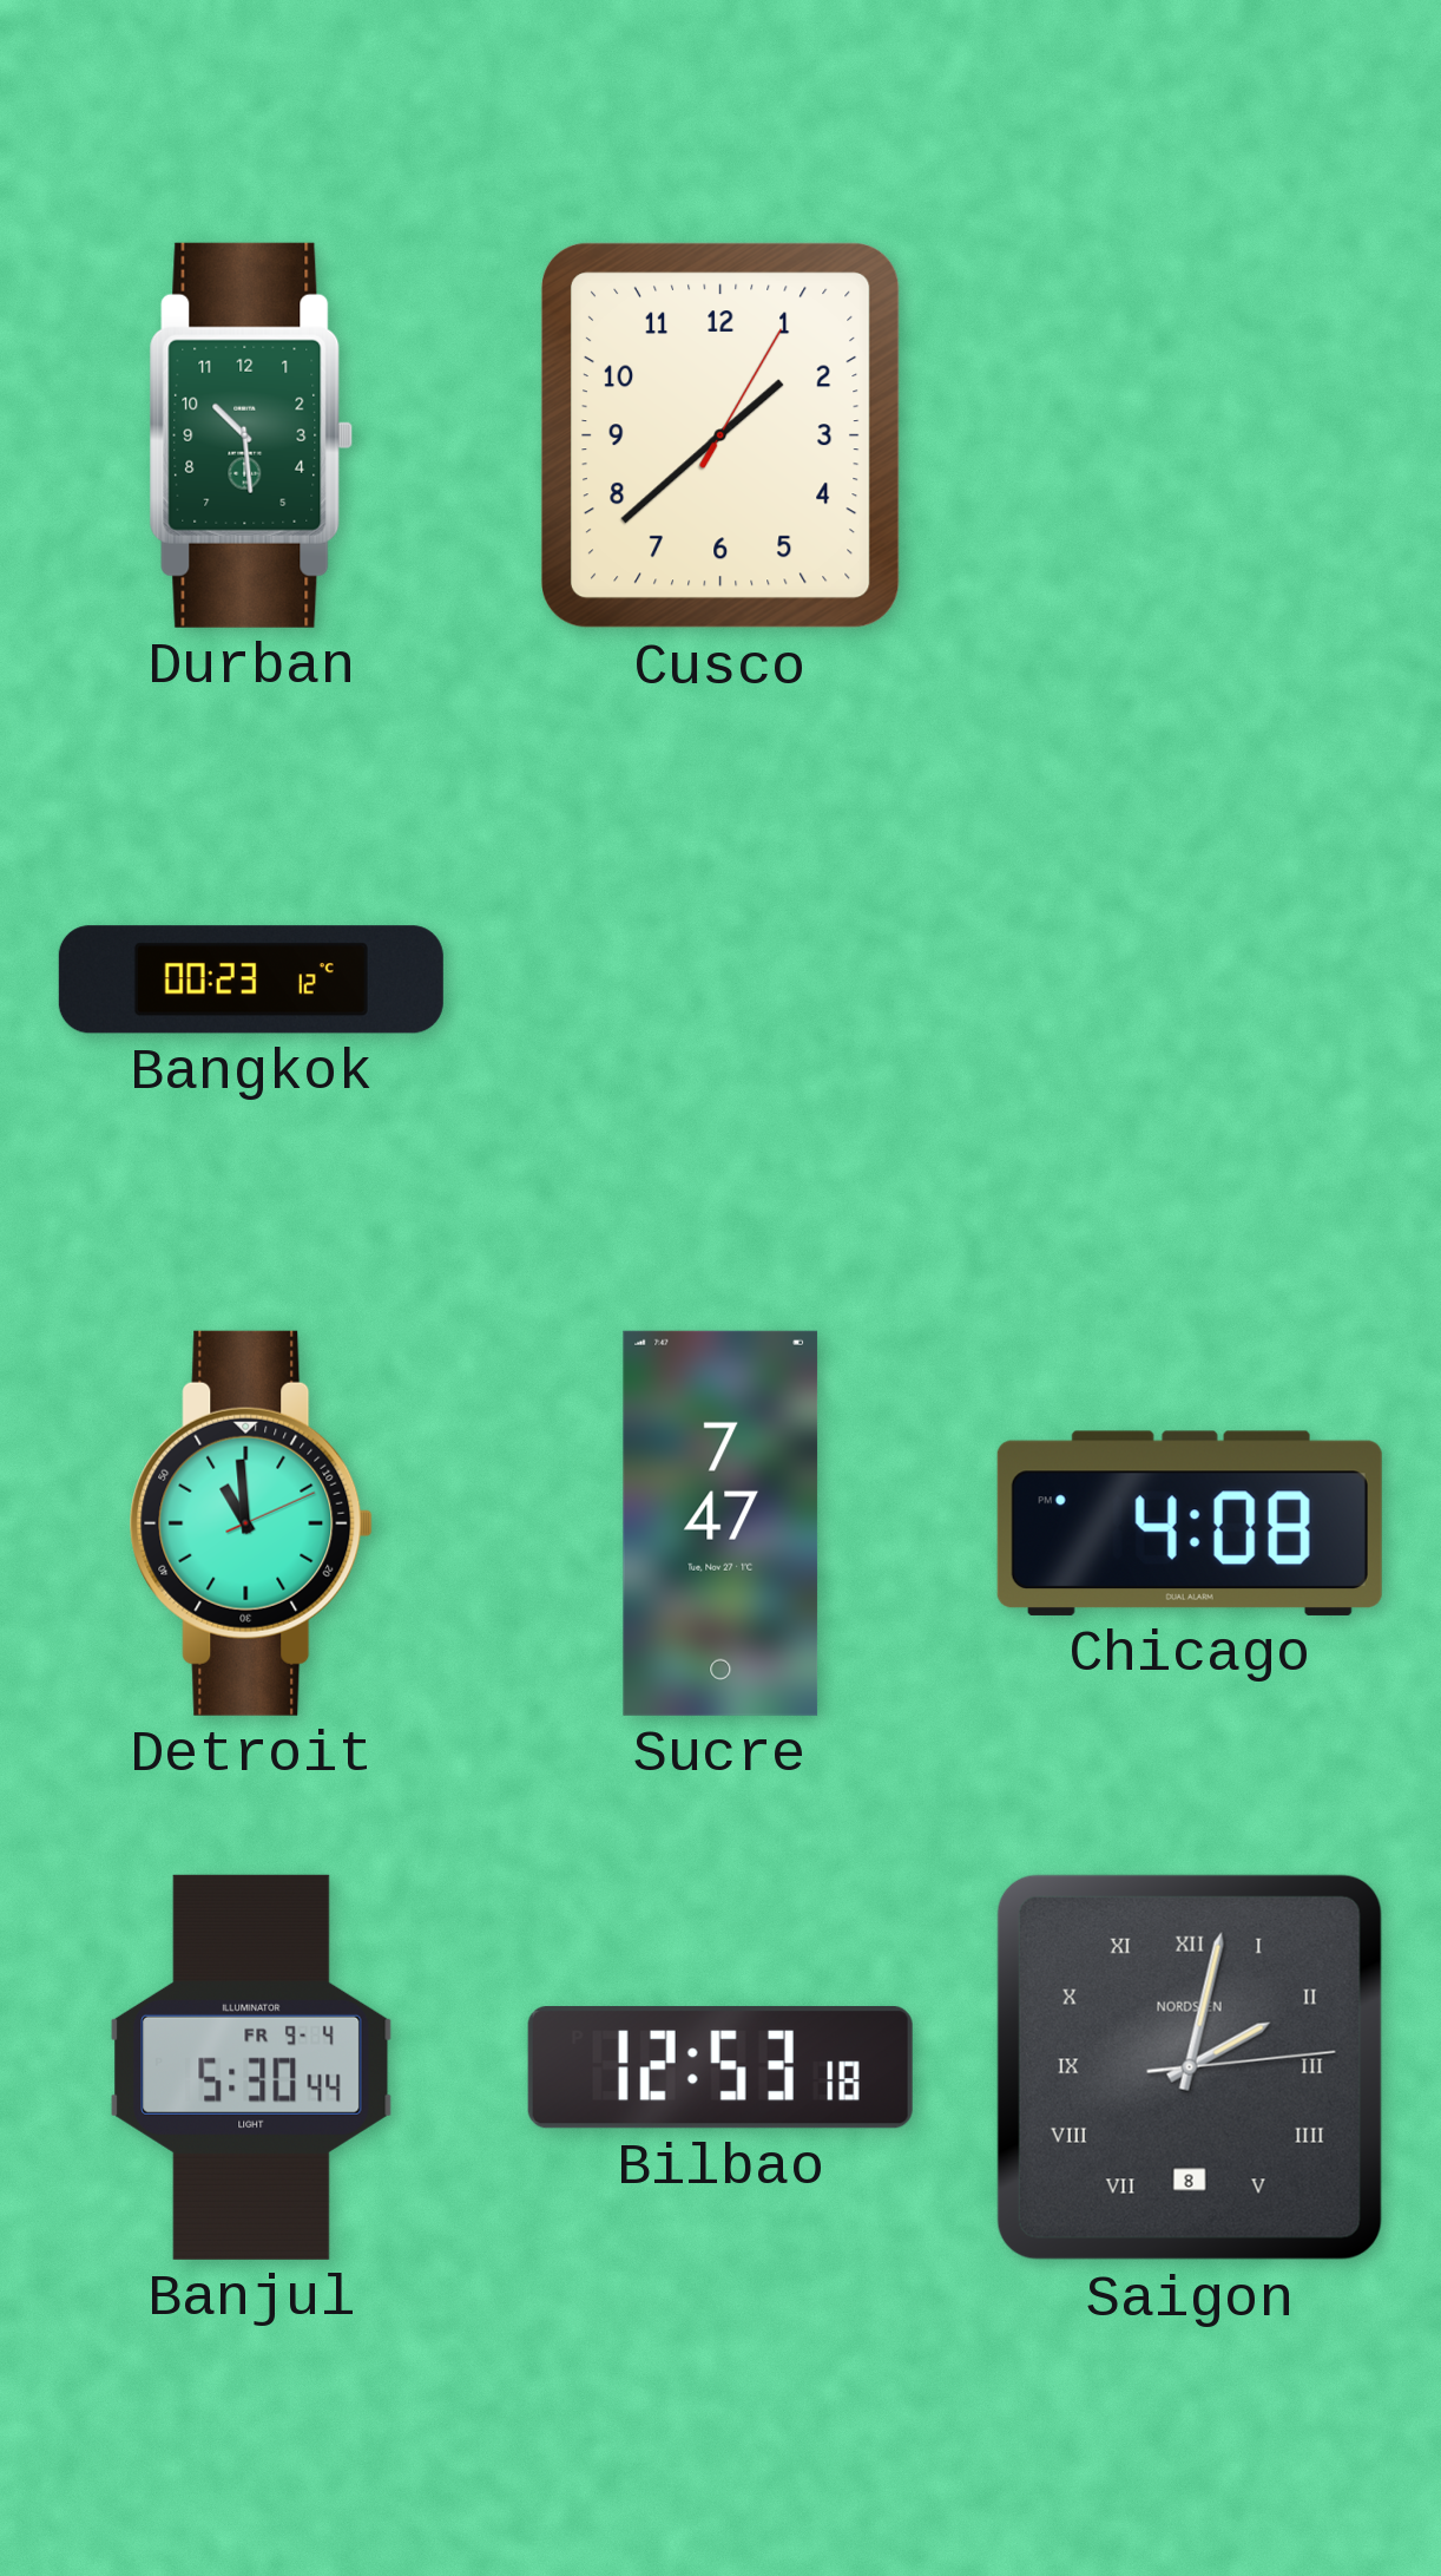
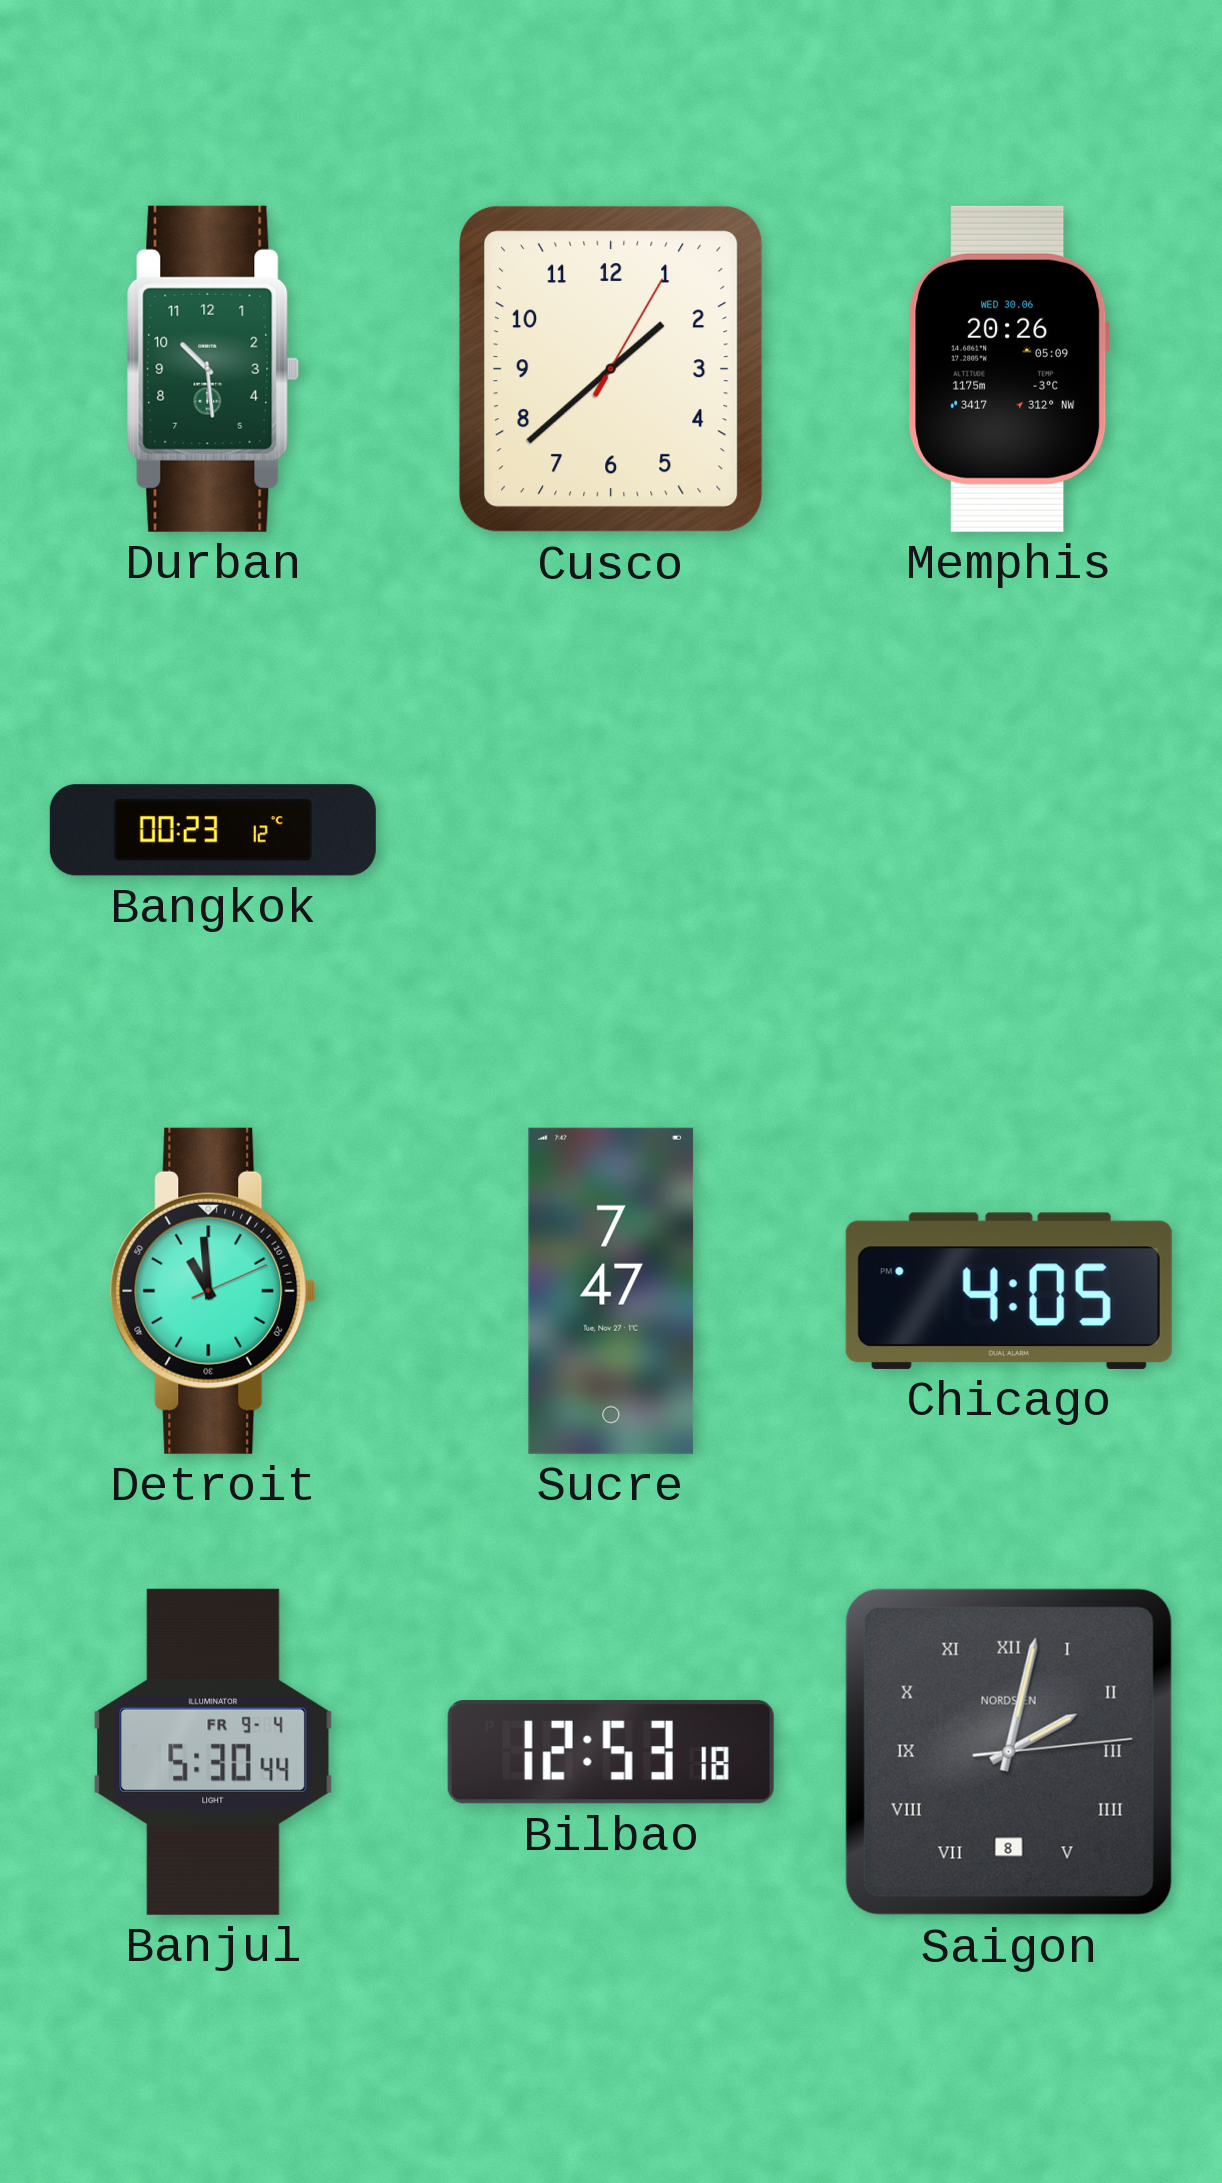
Memphis: none -> 20:26
Chicago: 4:08 -> 4:05
